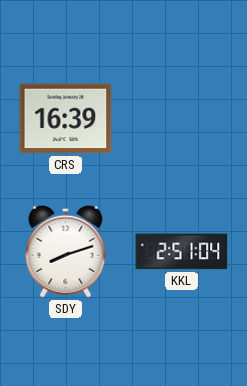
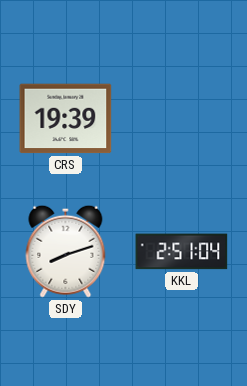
CRS: 16:39 -> 19:39
